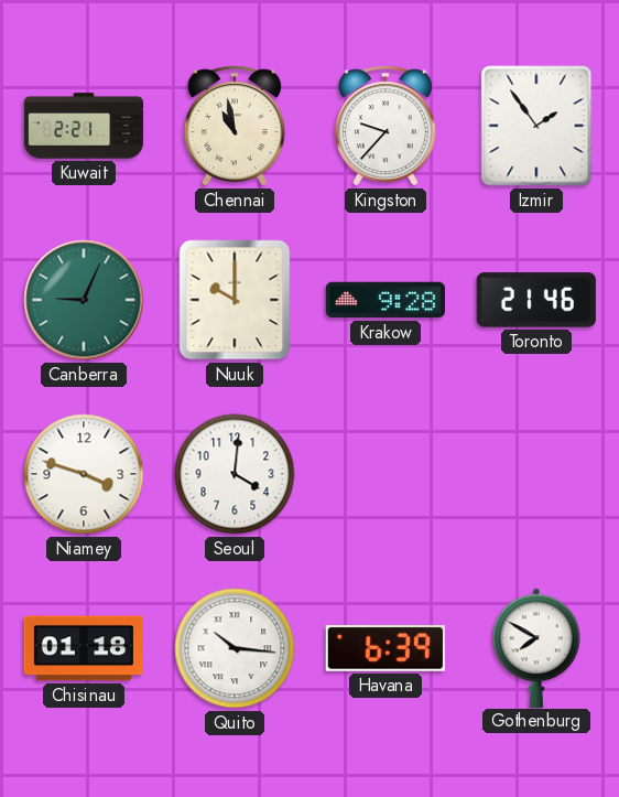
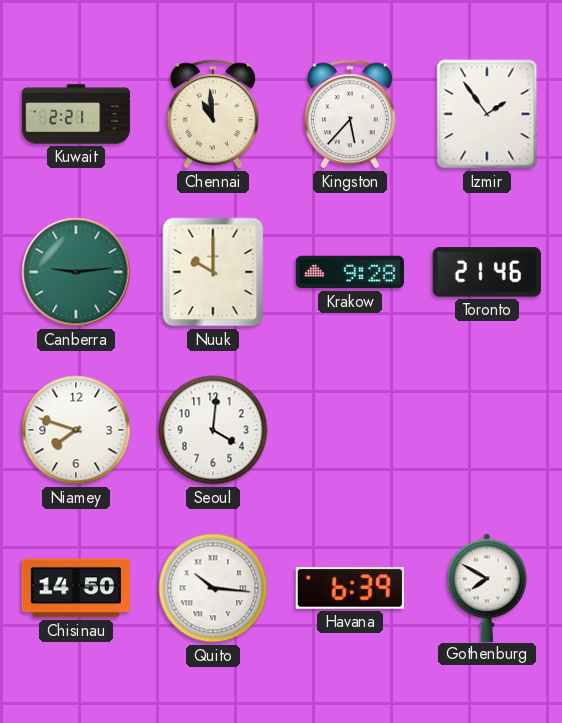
Chennai: 10:58 -> 10:59
Kingston: 9:37 -> 5:37
Canberra: 9:04 -> 9:14
Niamey: 3:48 -> 7:48
Chisinau: 01:18 -> 14:50
